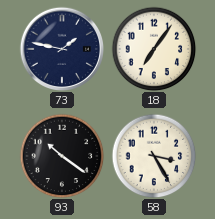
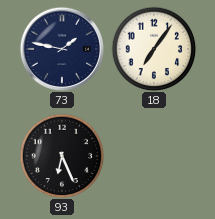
93: 10:21 -> 6:26
58: 3:25 -> none
